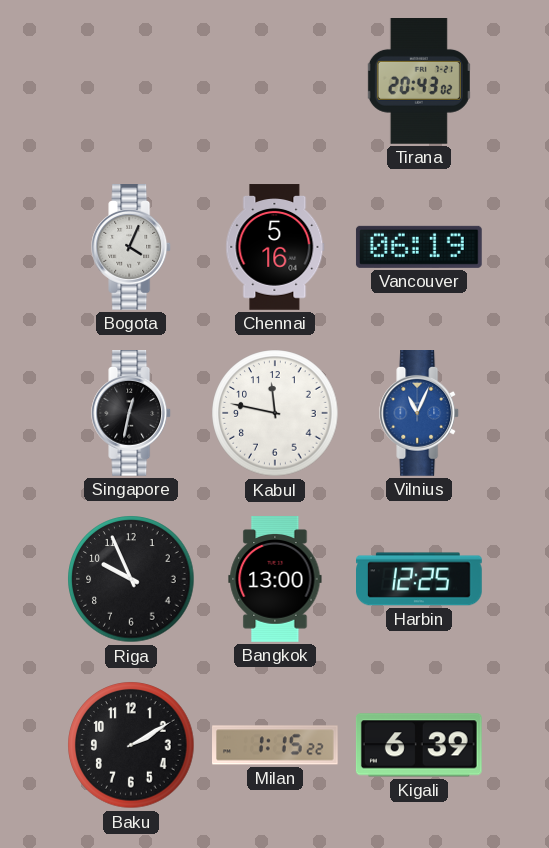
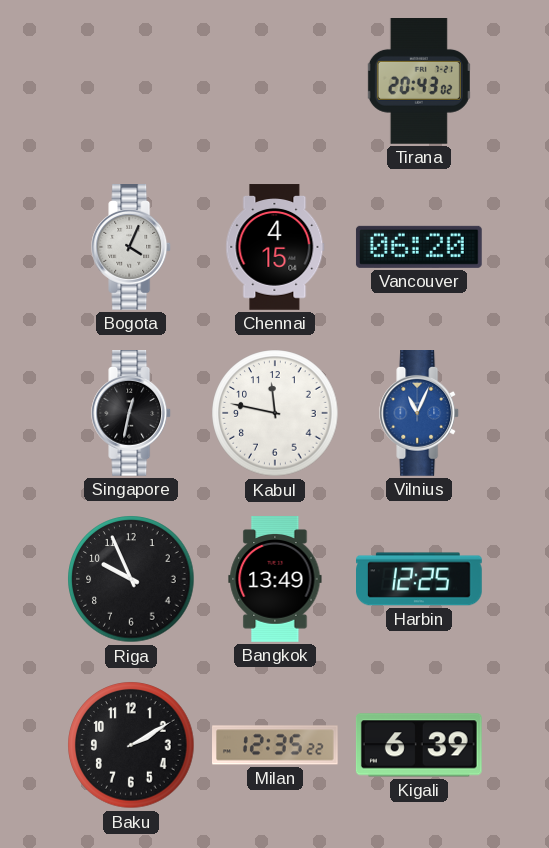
Chennai: 5:16 -> 4:15
Vancouver: 06:19 -> 06:20
Bangkok: 13:00 -> 13:49
Milan: 1:15 -> 12:35
